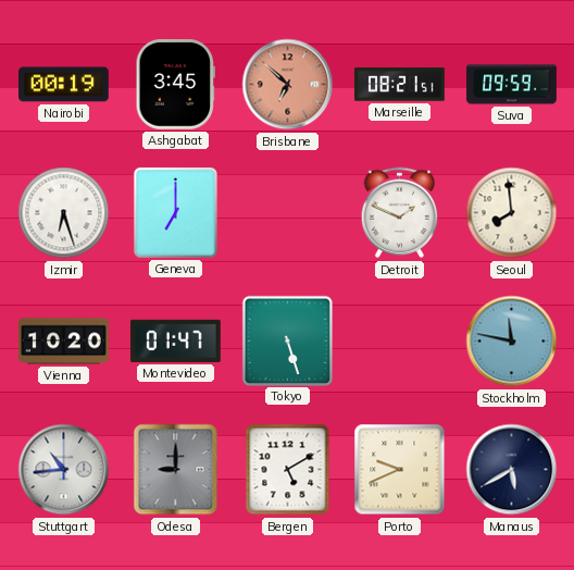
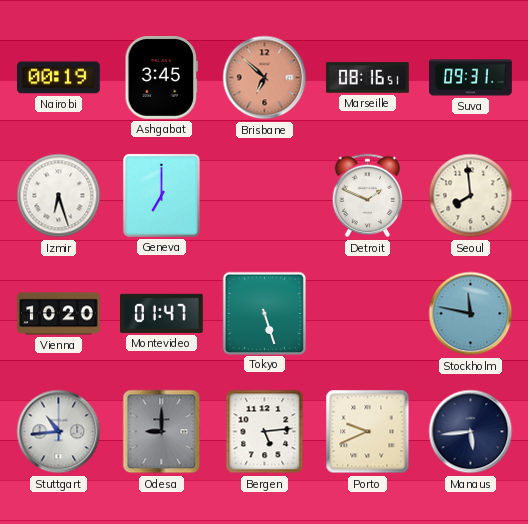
Marseille: 08:21 -> 08:16
Suva: 09:59 -> 09:31
Bergen: 5:10 -> 5:14
Manaus: 5:40 -> 5:44
